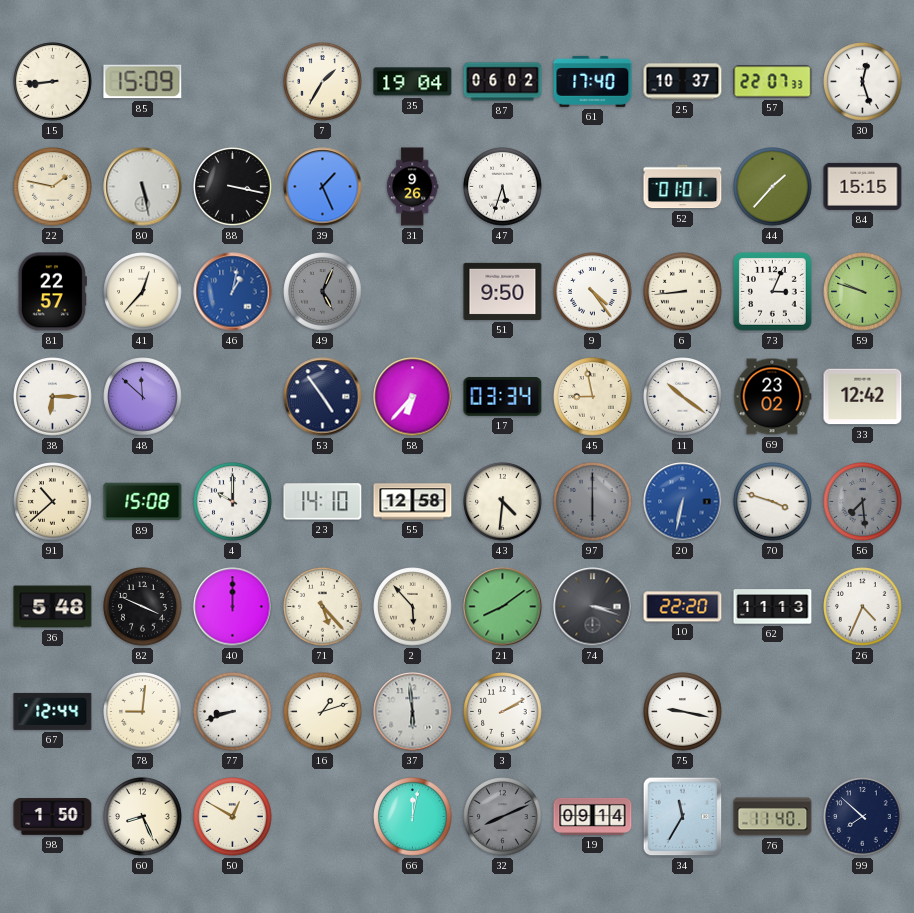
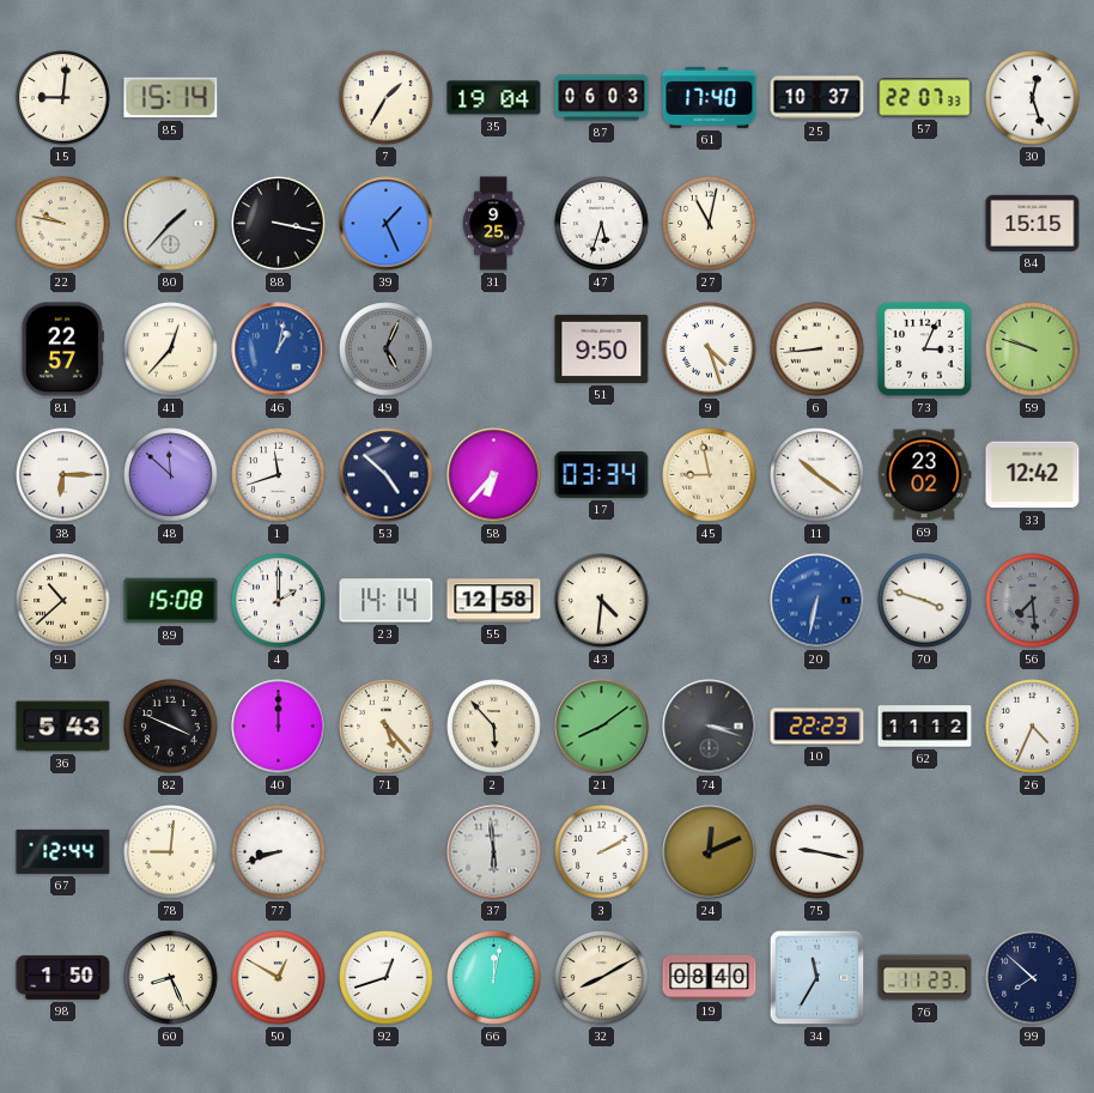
15: 8:44 -> 9:01
85: 15:09 -> 15:14
87: 06:02 -> 06:03
22: 1:47 -> 9:47
80: 5:28 -> 1:37
31: 9:26 -> 9:25
27: none -> 11:02
52: 01:01 -> none
44: 1:37 -> none
9: 4:24 -> 4:27
1: none -> 11:42
53: 4:54 -> 4:52
4: 10:00 -> 2:00
23: 14:10 -> 14:14
97: 6:00 -> none
36: 5:48 -> 5:43
10: 22:20 -> 22:23
62: 11:13 -> 11:12
16: 1:12 -> none
24: none -> 12:11
92: none -> 12:42
32: 8:11 -> 8:10
32 dial: grey -> cream
19: 09:14 -> 08:40
76: 11:40 -> 11:23
